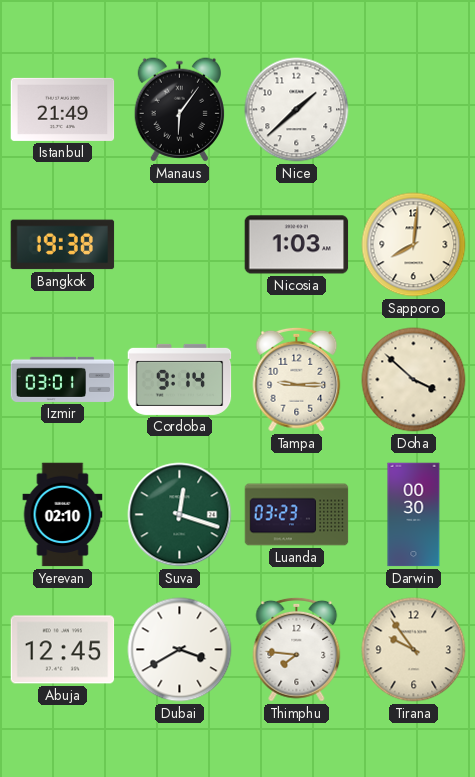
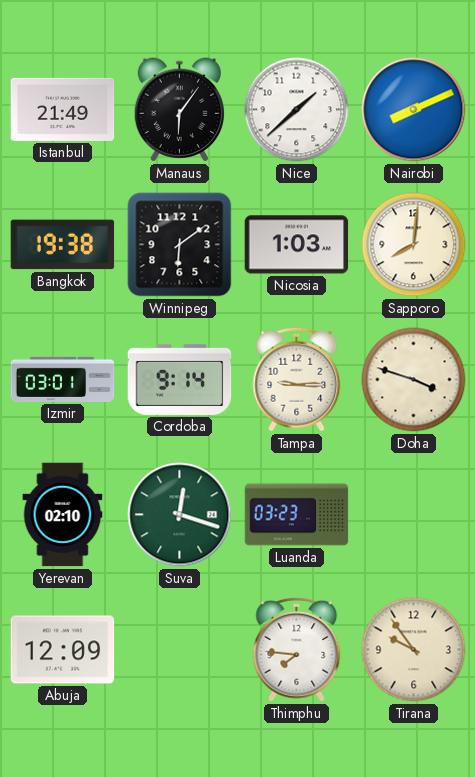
Nairobi: none -> 8:11
Winnipeg: none -> 6:09
Doha: 3:52 -> 3:48
Darwin: 00:30 -> none
Abuja: 12:45 -> 12:09
Dubai: 3:40 -> none
